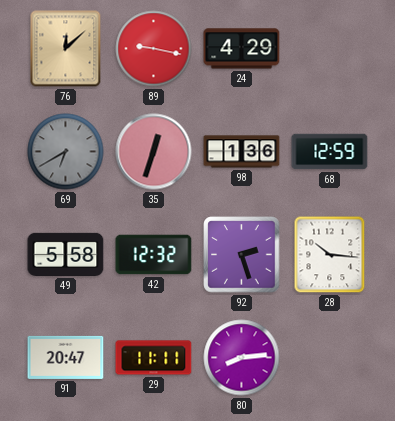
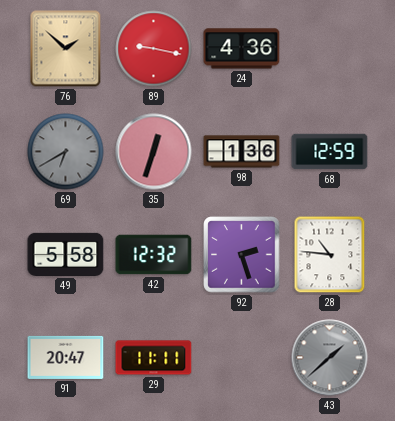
76: 12:08 -> 1:52
24: 4:29 -> 4:36
28: 10:16 -> 10:46
80: 8:14 -> none
43: none -> 1:38
